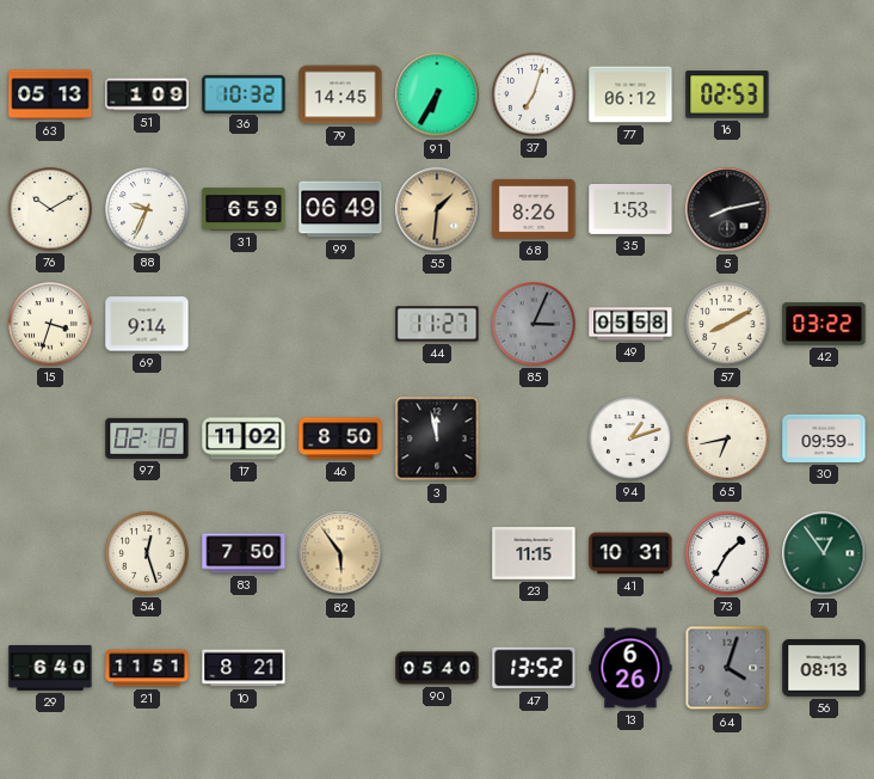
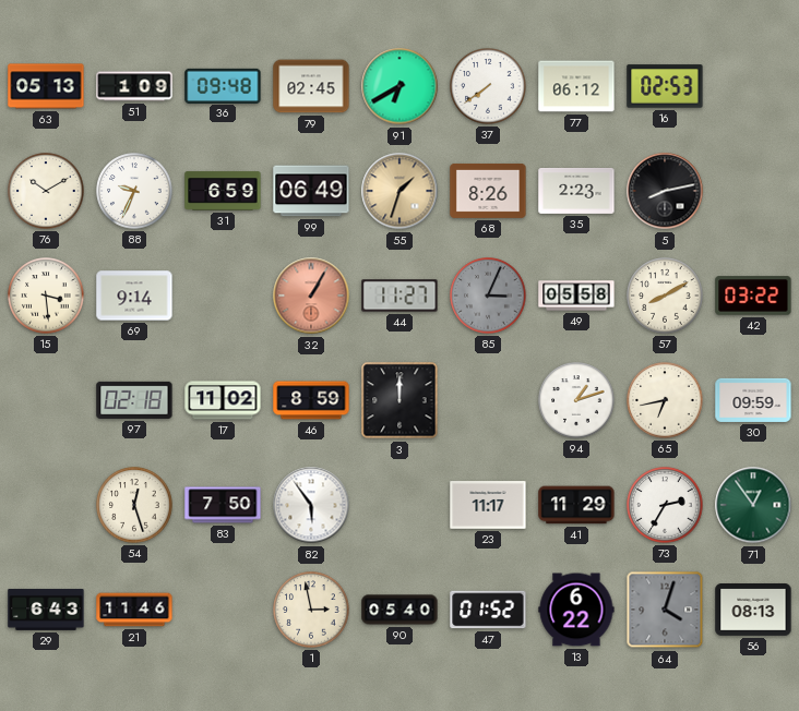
36: 10:32 -> 09:48
79: 14:45 -> 02:45
91: 6:35 -> 6:40
37: 7:03 -> 7:39
55: 1:31 -> 1:33
35: 1:53 -> 2:23
15: 3:33 -> 3:29
32: none -> 1:05
46: 8:50 -> 8:59
3: 11:58 -> 12:00
82 dial: champagne -> white
23: 11:15 -> 11:17
41: 10:31 -> 11:29
73: 1:35 -> 2:35
29: 6:40 -> 6:43
21: 11:51 -> 11:46
10: 8:21 -> none
1: none -> 2:58
47: 13:52 -> 01:52
13: 6:26 -> 6:22
